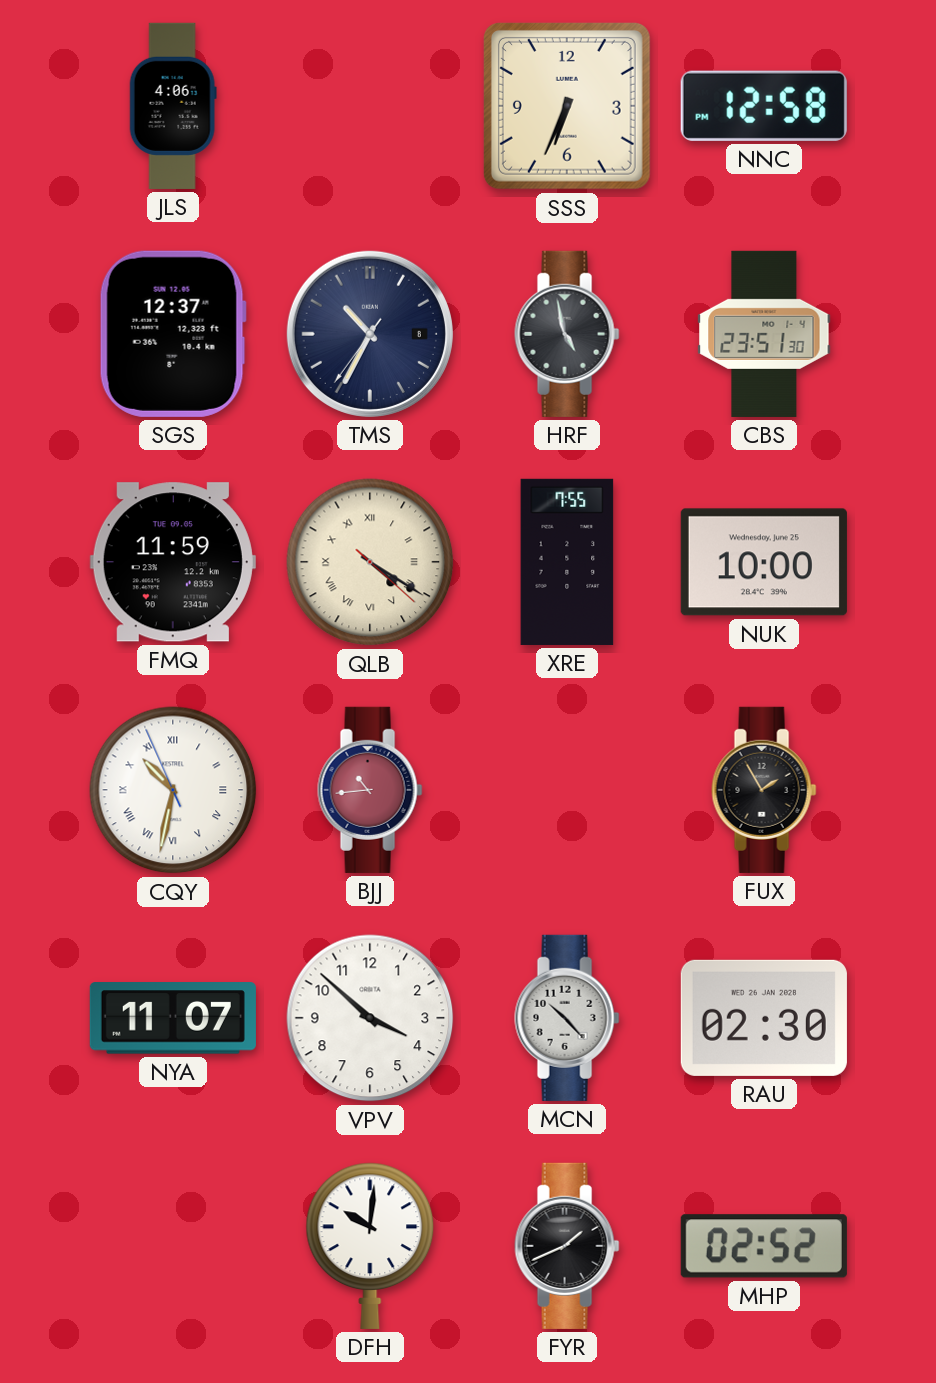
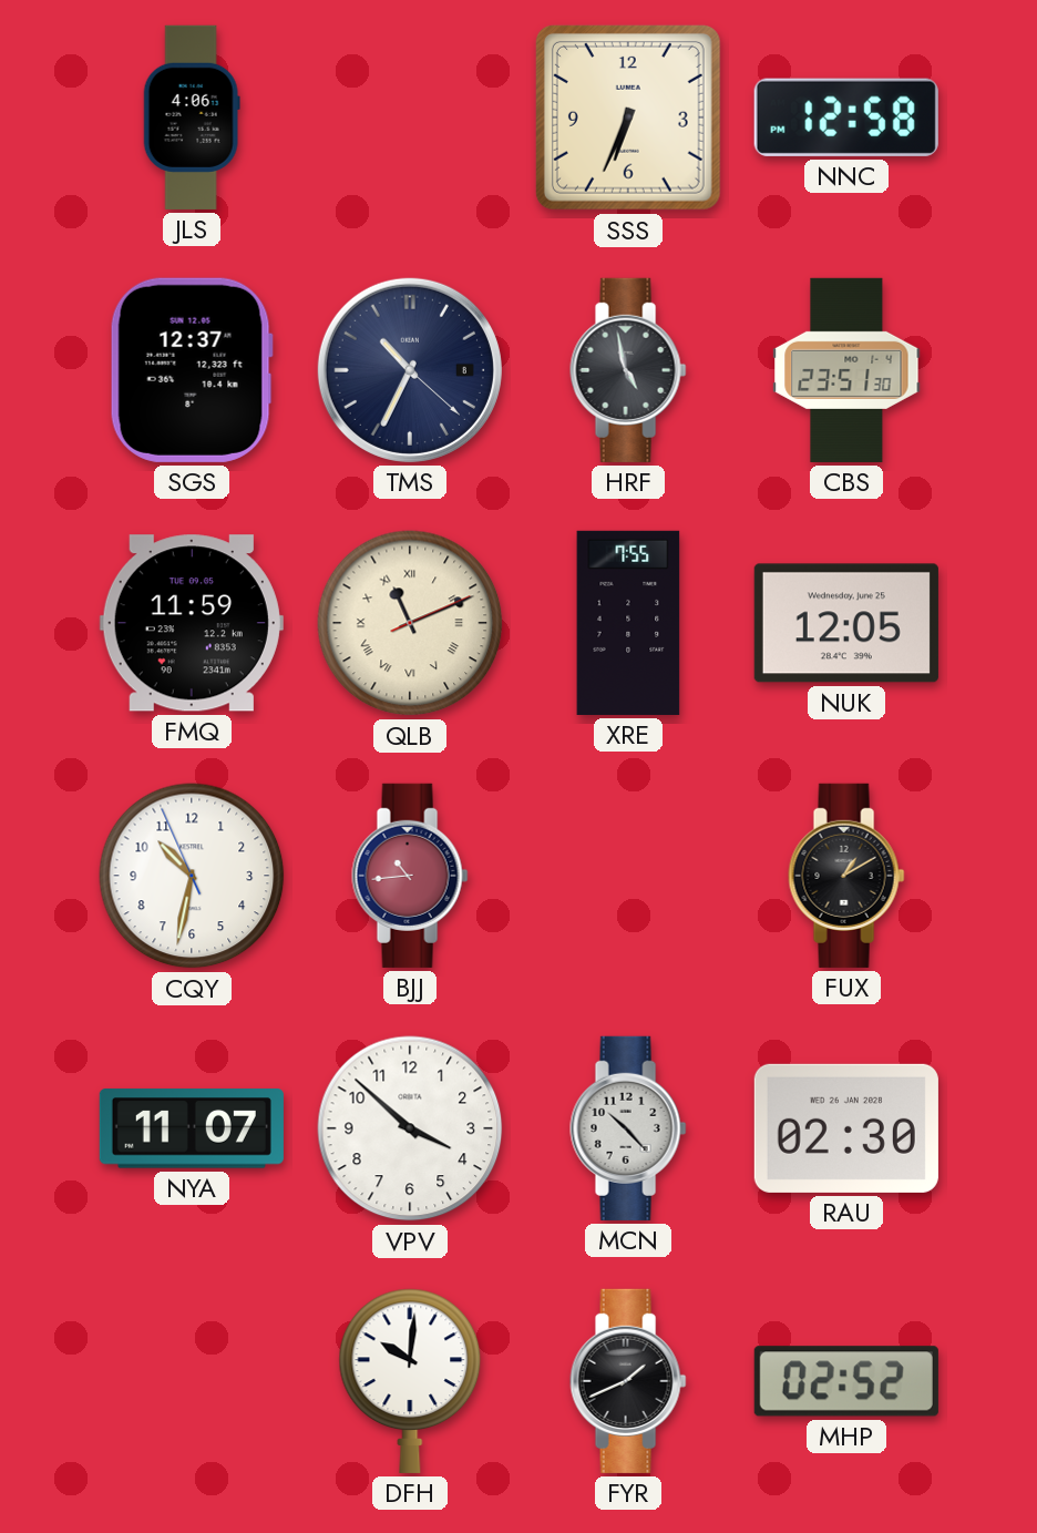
TMS: 10:34:36 -> 10:34:22
QLB: 4:20 -> 11:11
NUK: 10:00 -> 12:05
CQY numerals: Roman -> Arabic
FUX: 1:55 -> 1:10
